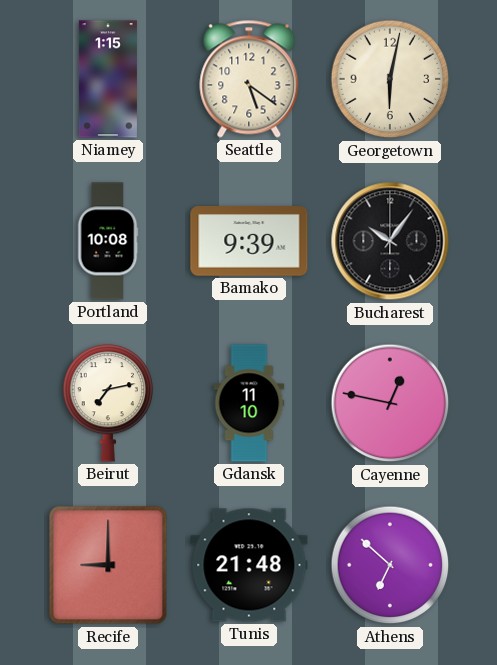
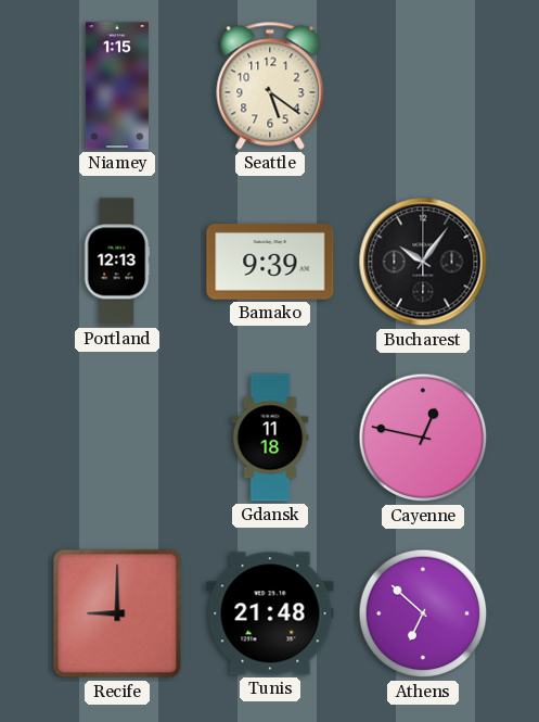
Georgetown: 6:02 -> none
Portland: 10:08 -> 12:13
Beirut: 7:13 -> none
Gdansk: 11:10 -> 11:18
